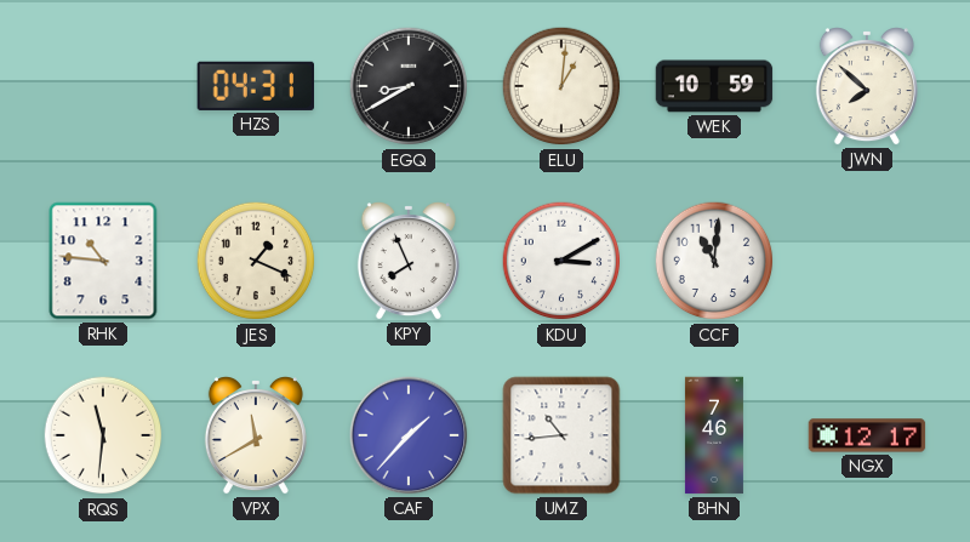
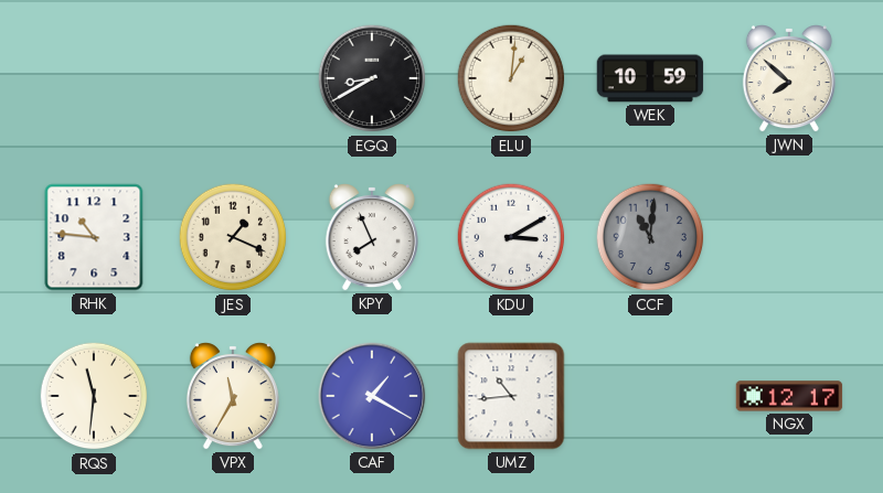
HZS: 04:31 -> none
CCF dial: white -> grey
VPX: 11:40 -> 11:35
CAF: 1:37 -> 1:20
BHN: 7:46 -> none
